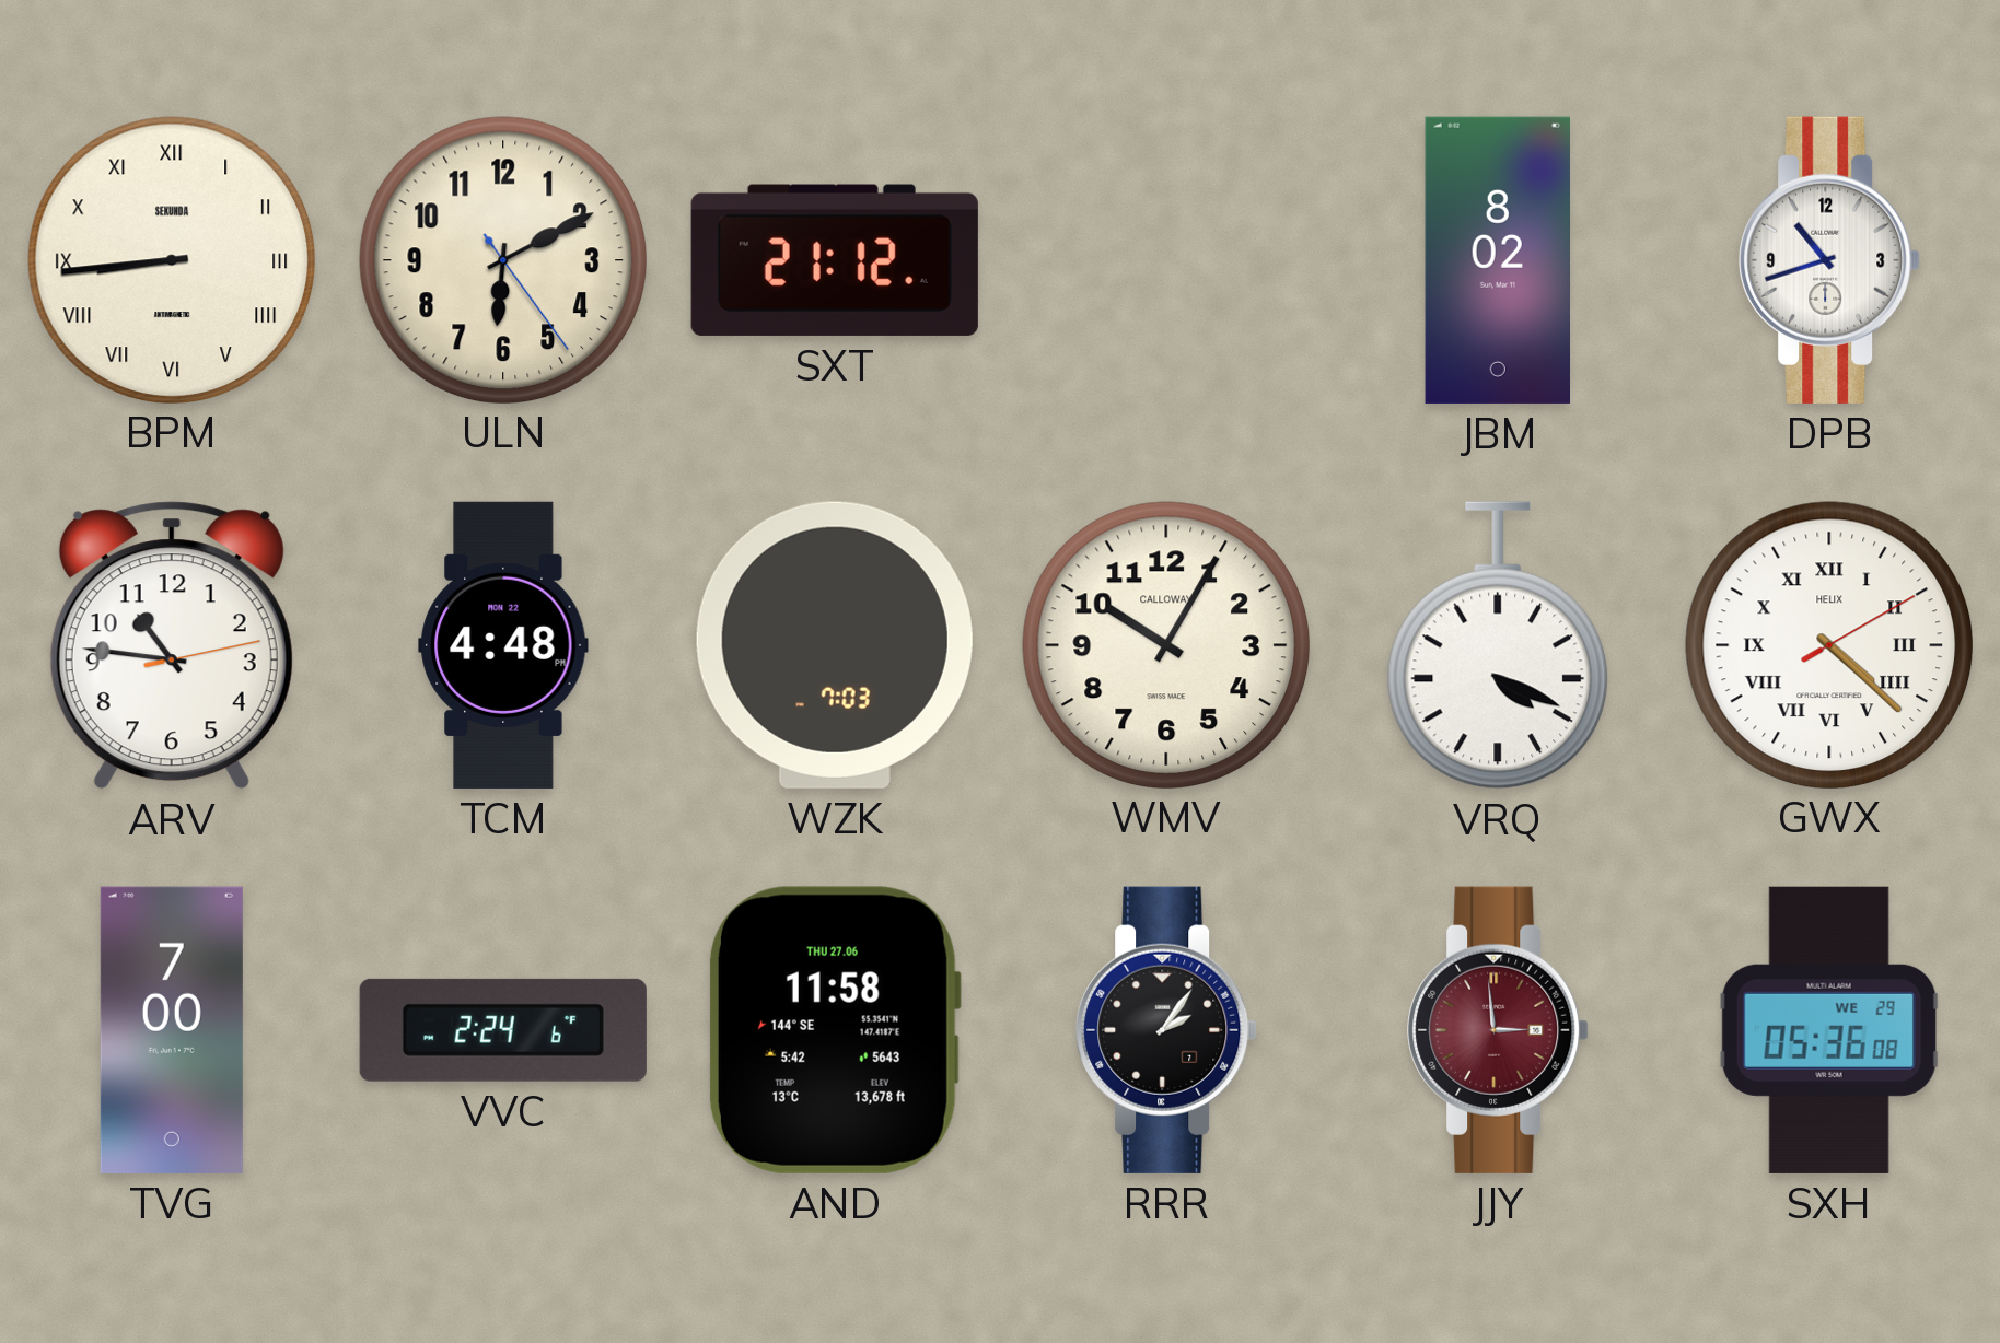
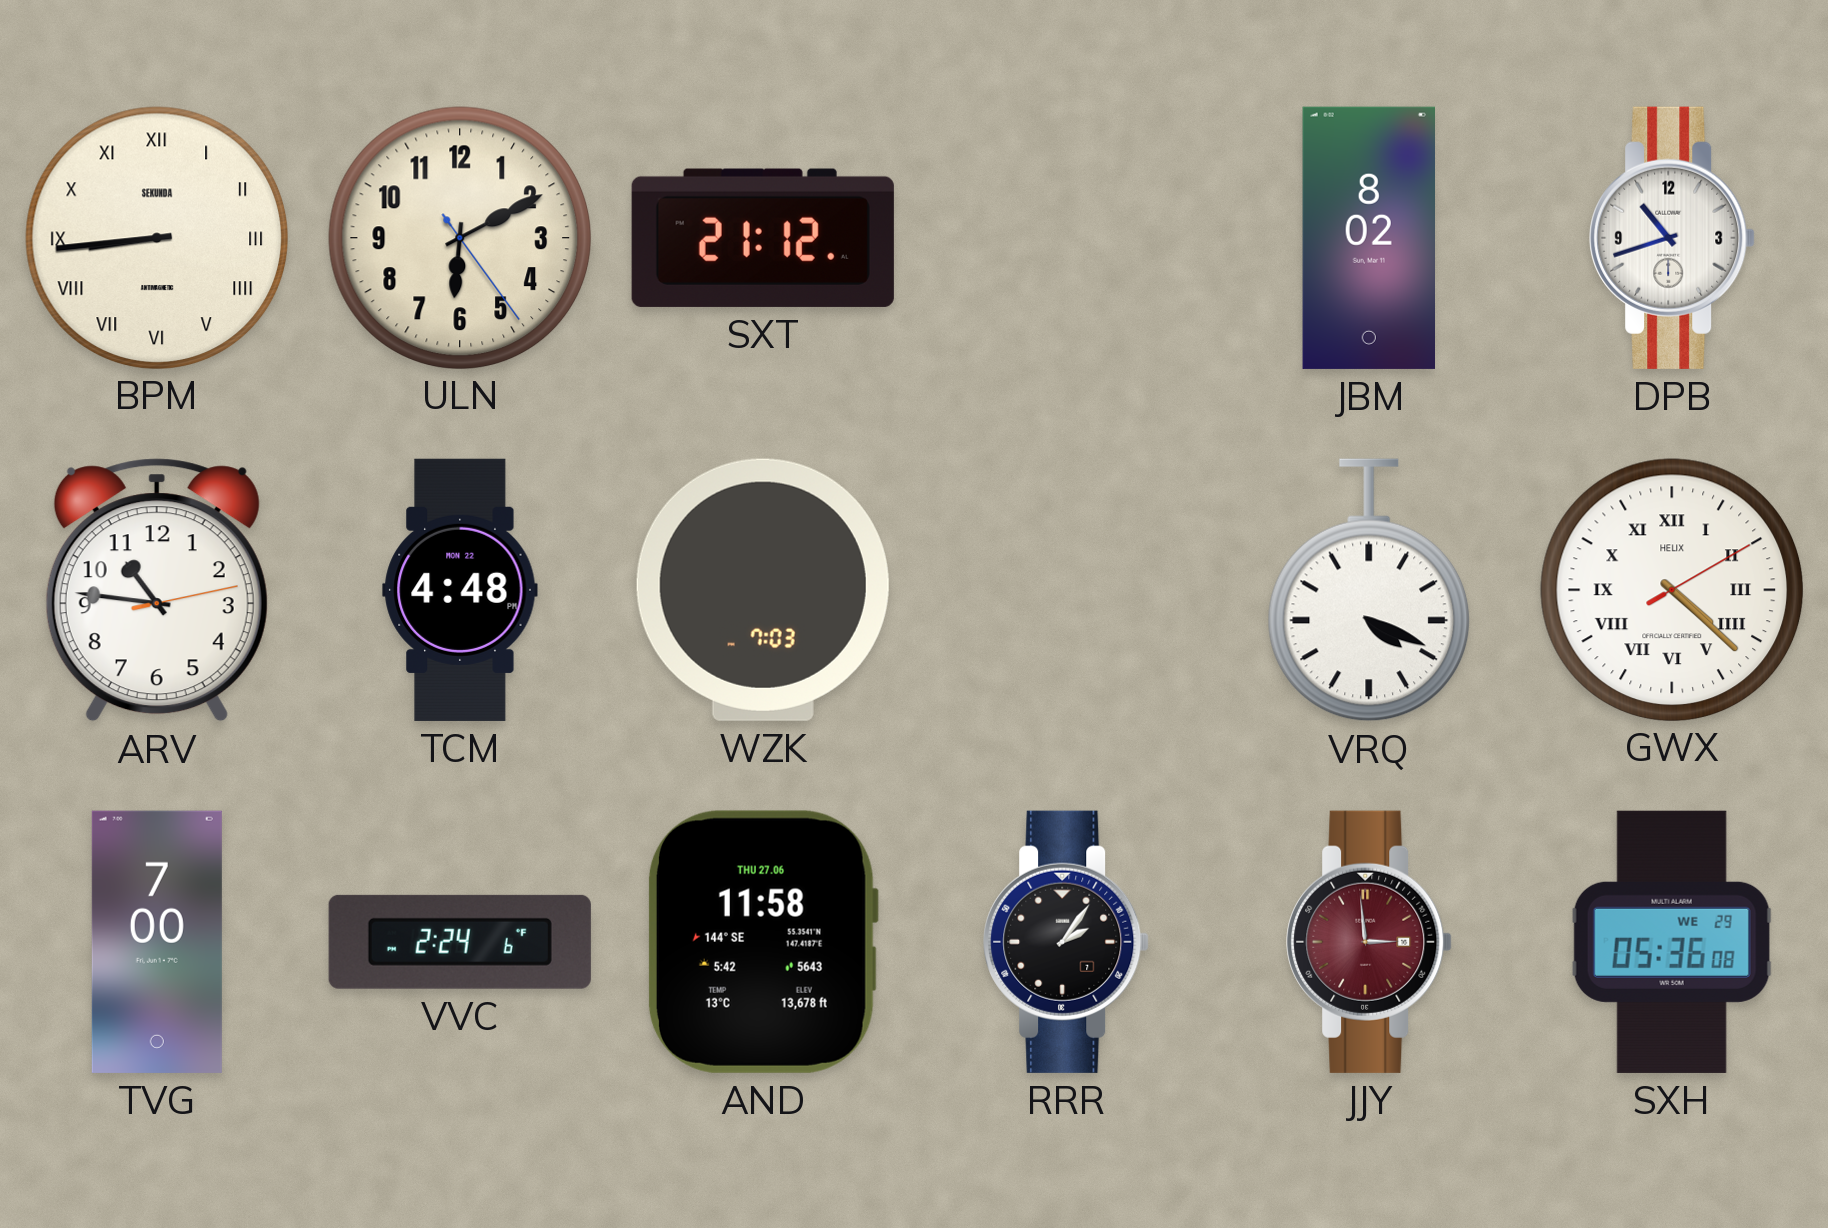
WMV: 10:05 -> none
